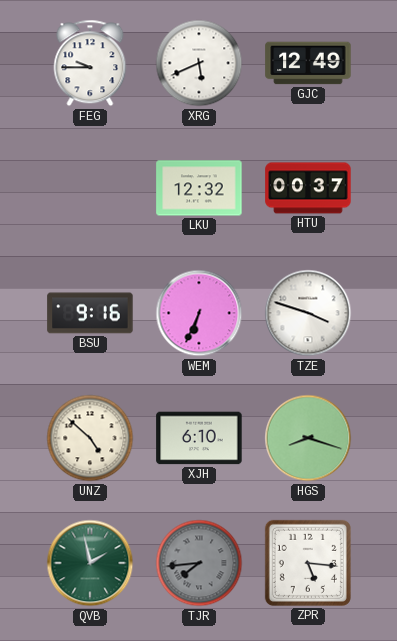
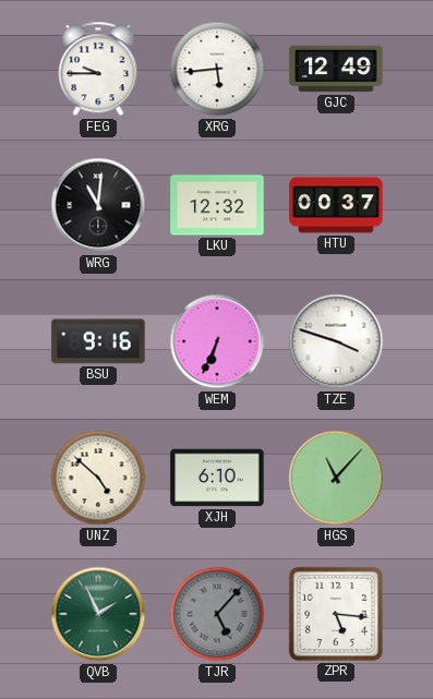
XRG: 5:41 -> 5:44
WRG: none -> 11:01
HGS: 8:18 -> 11:07
QVB: 1:58 -> 1:56
TJR: 7:44 -> 5:07
